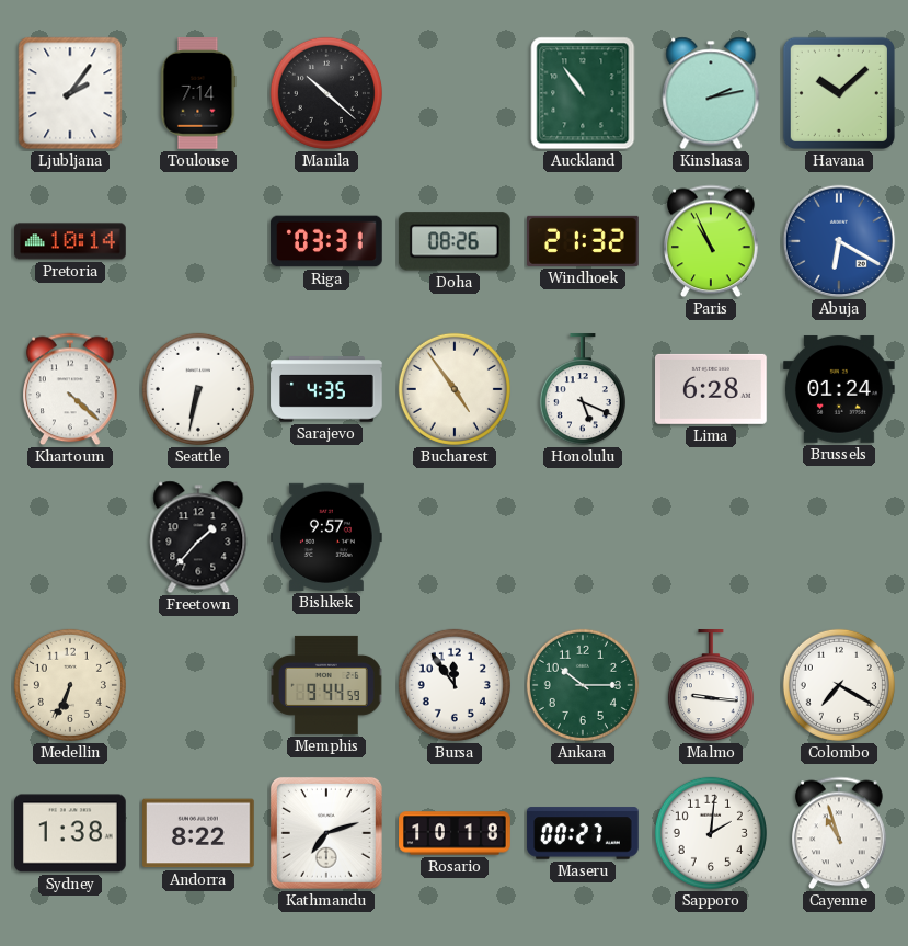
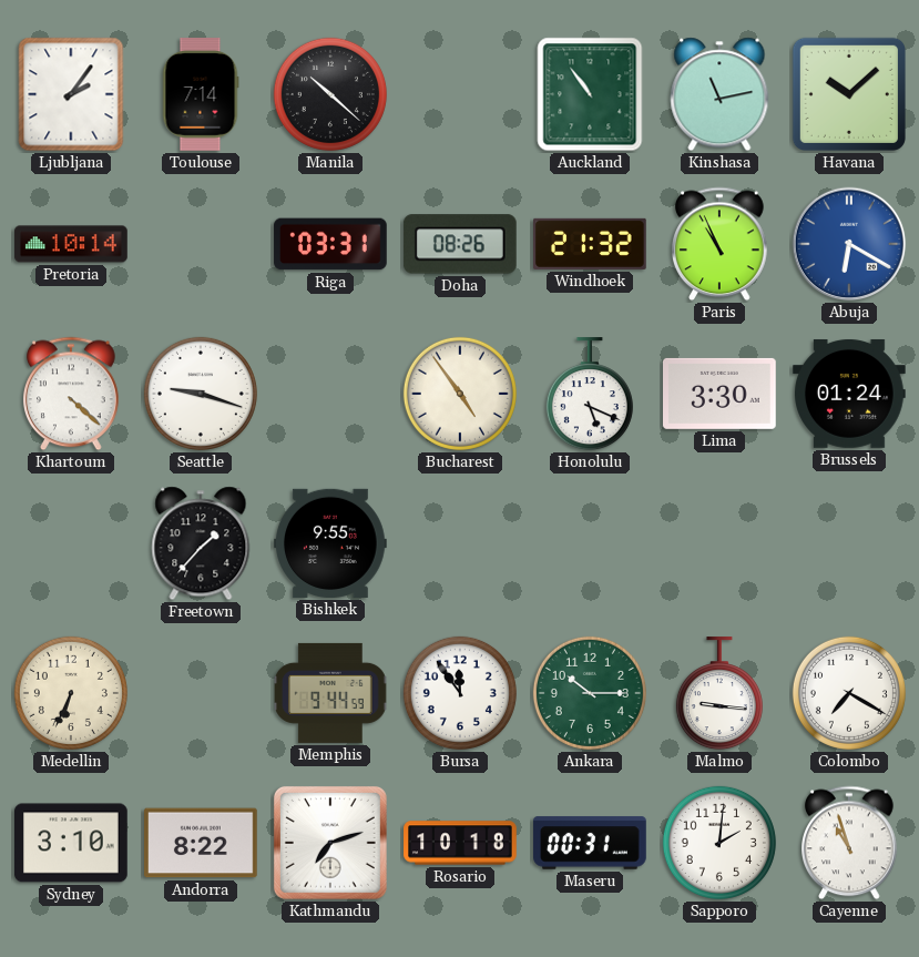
Kinshasa: 2:13 -> 11:13
Seattle: 6:32 -> 9:18
Sarajevo: 4:35 -> none
Lima: 6:28 -> 3:30
Bishkek: 9:57 -> 9:55
Sydney: 1:38 -> 3:10
Maseru: 00:27 -> 00:31
